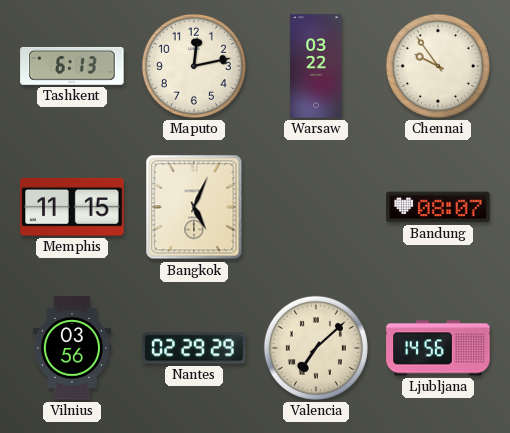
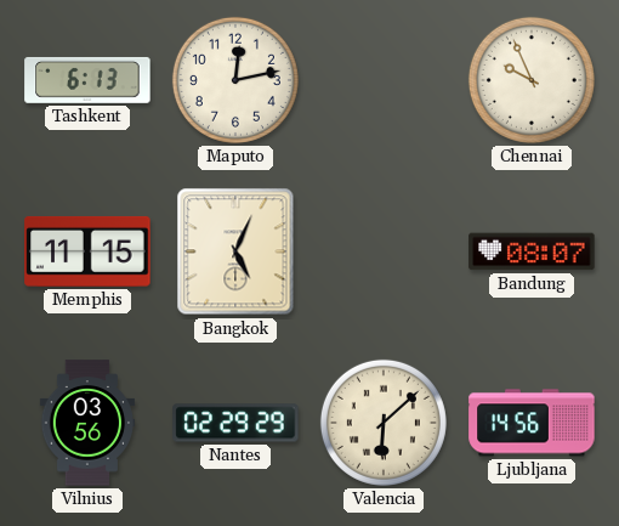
Warsaw: 03:22 -> none
Chennai: 9:54 -> 9:56
Valencia: 7:08 -> 6:08
